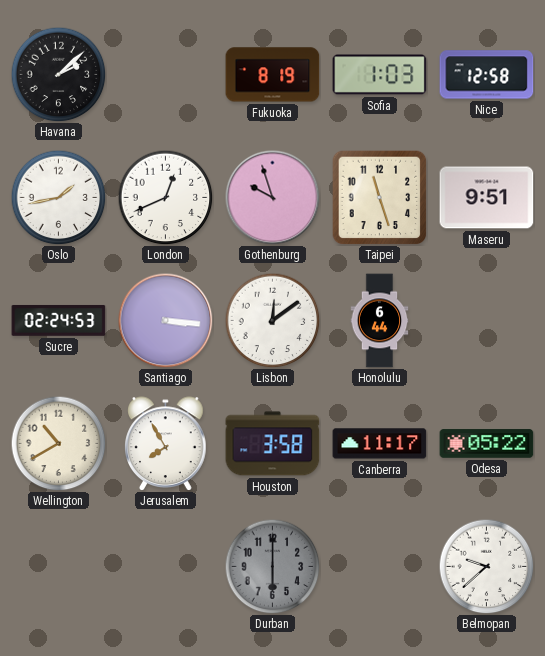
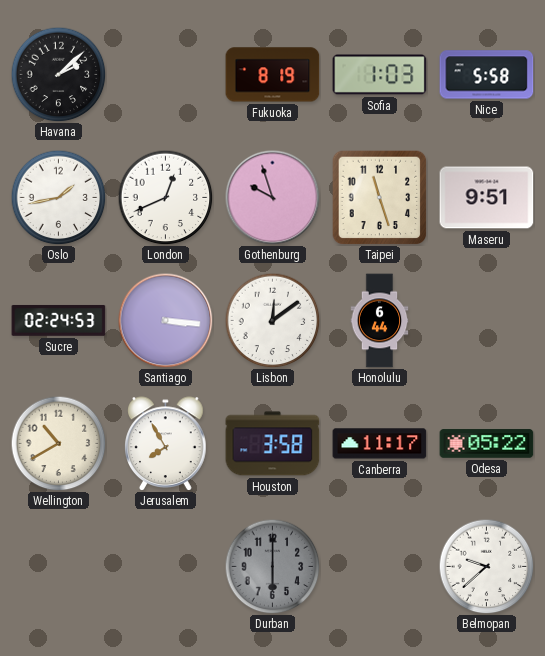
Nice: 12:58 -> 5:58
